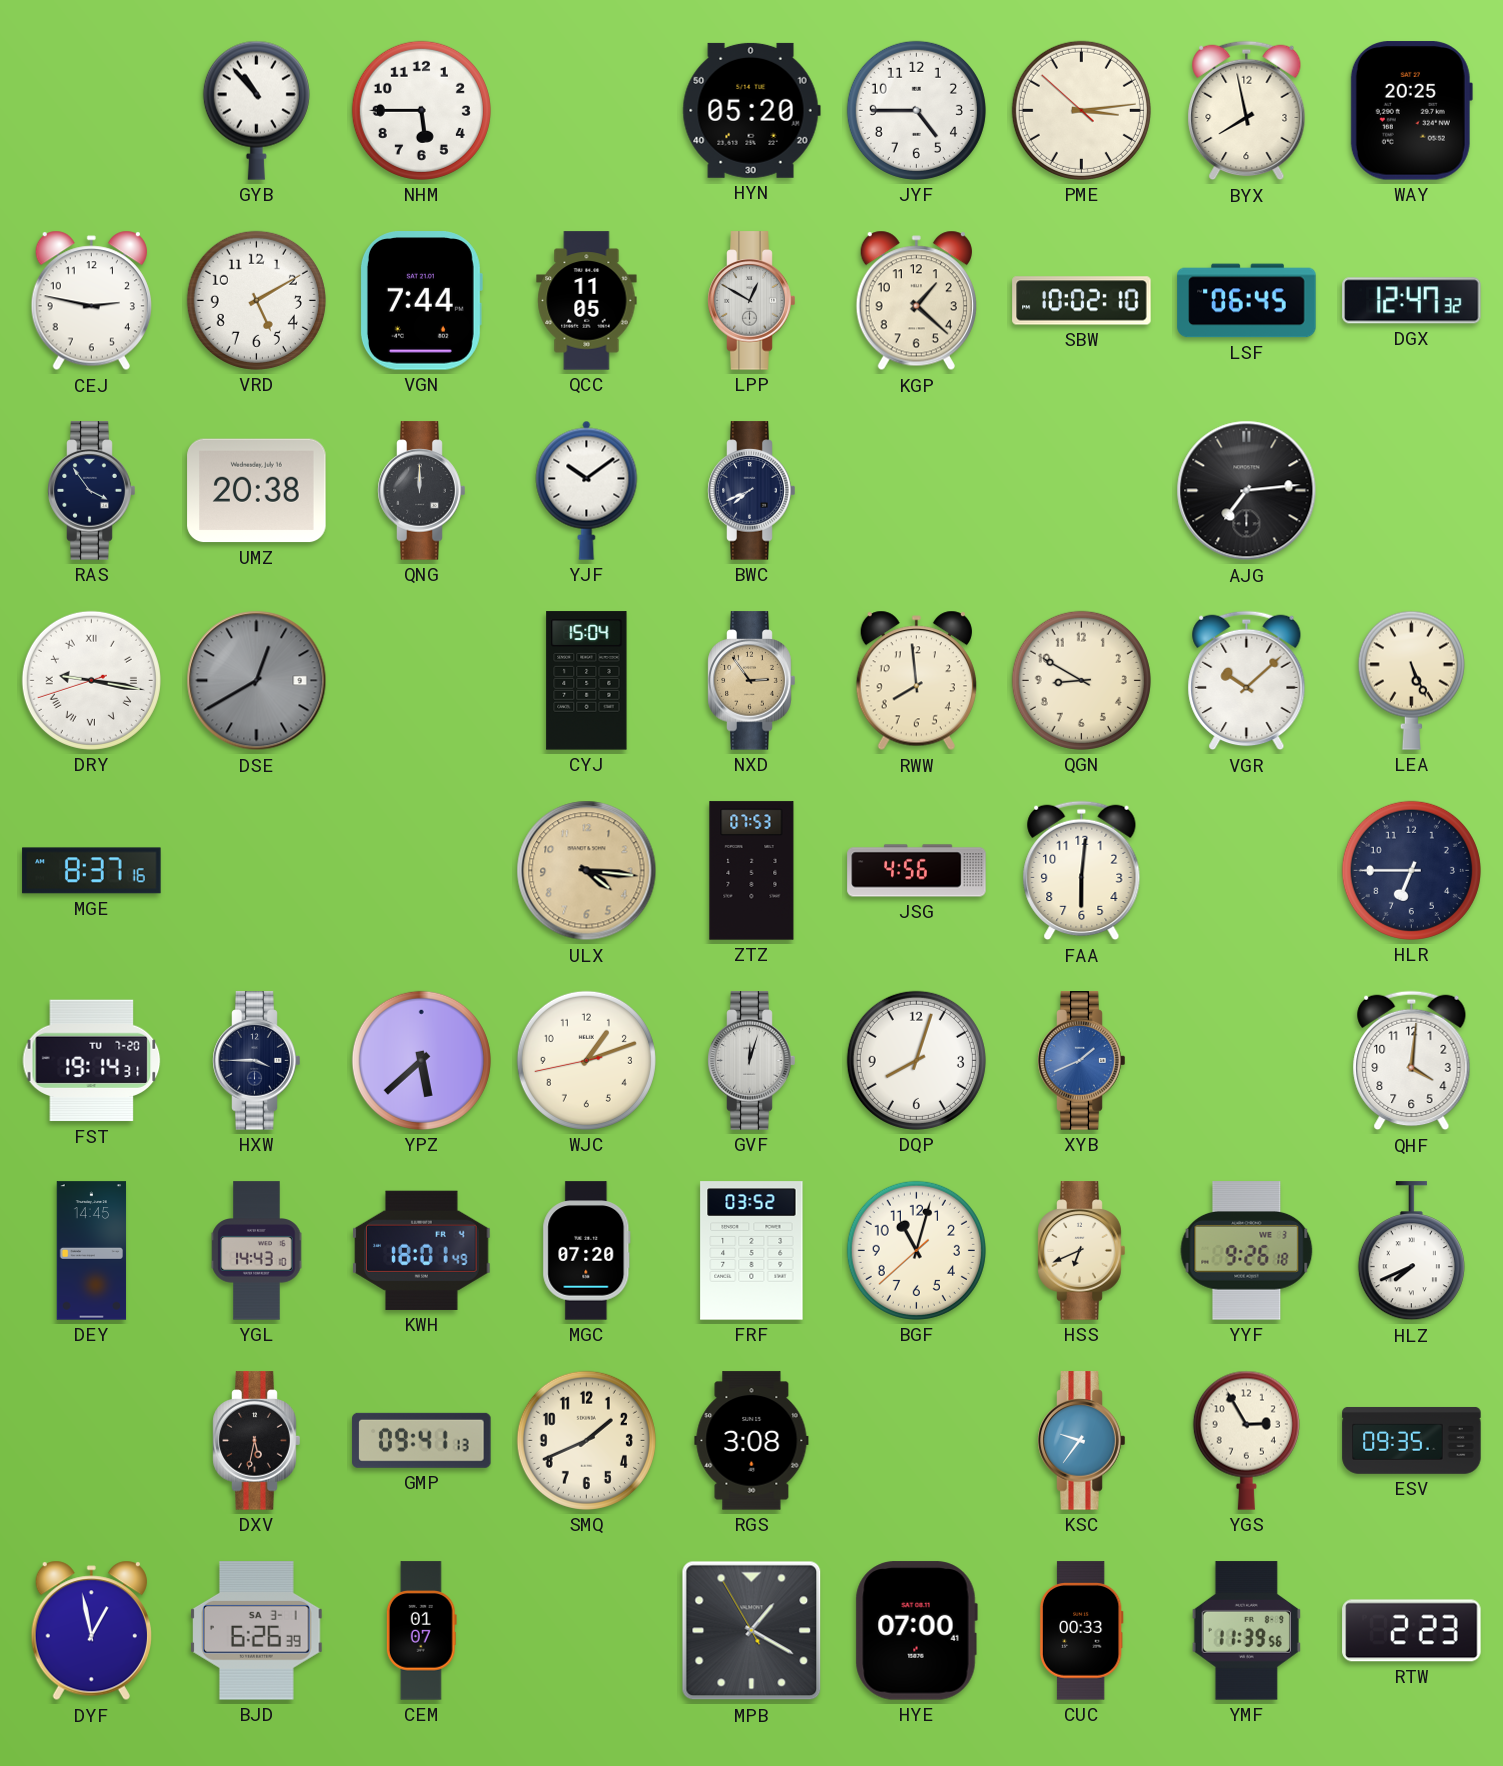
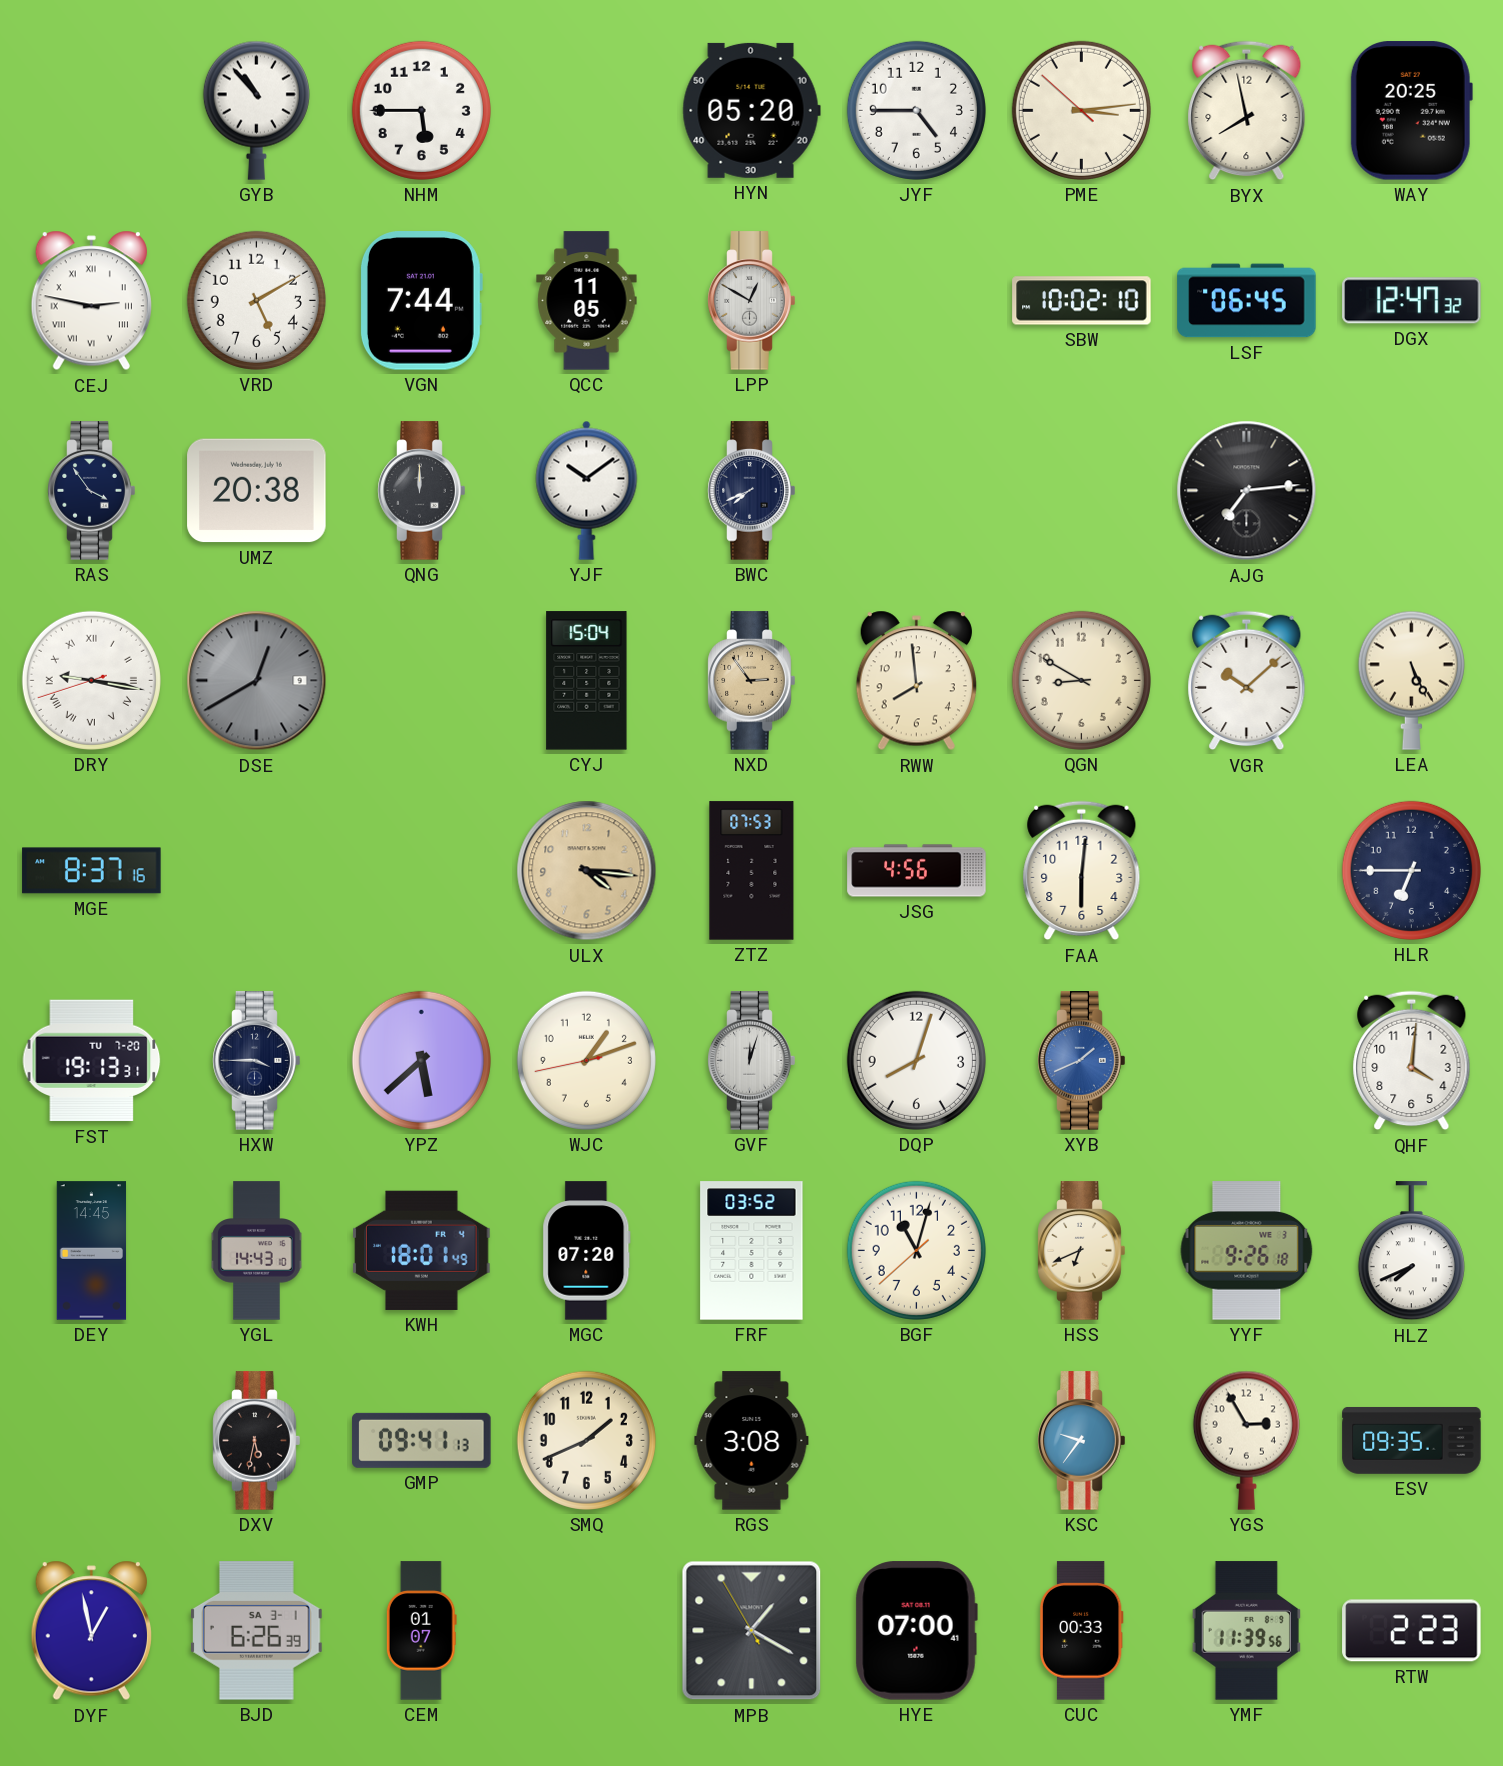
CEJ numerals: Arabic -> Roman
KGP: 1:22 -> none
FST: 19:14 -> 19:13
